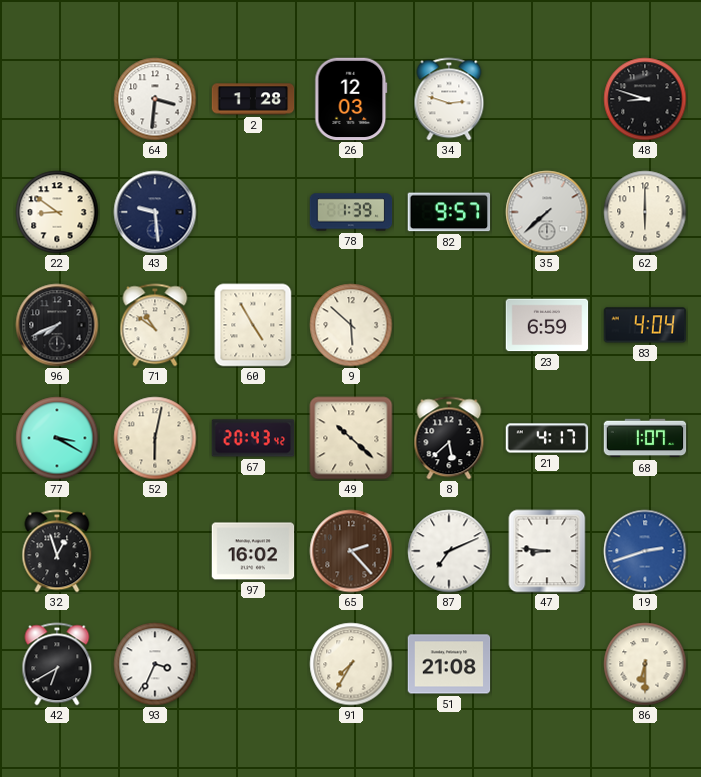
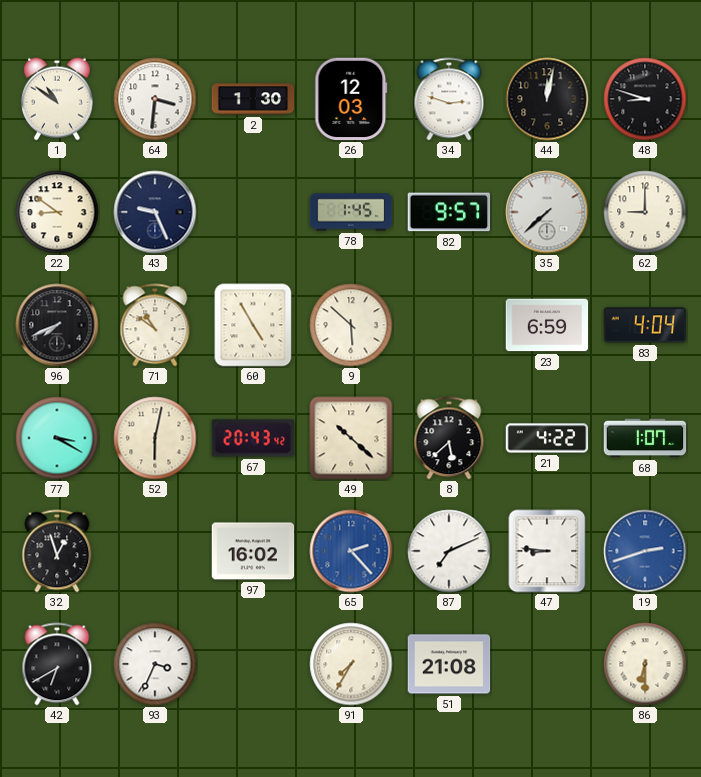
1: none -> 10:51
2: 1:28 -> 1:30
44: none -> 12:02
43: 9:29 -> 9:26
78: 1:39 -> 1:45
62: 6:00 -> 9:00
21: 4:17 -> 4:22
65 dial: brown -> blue
